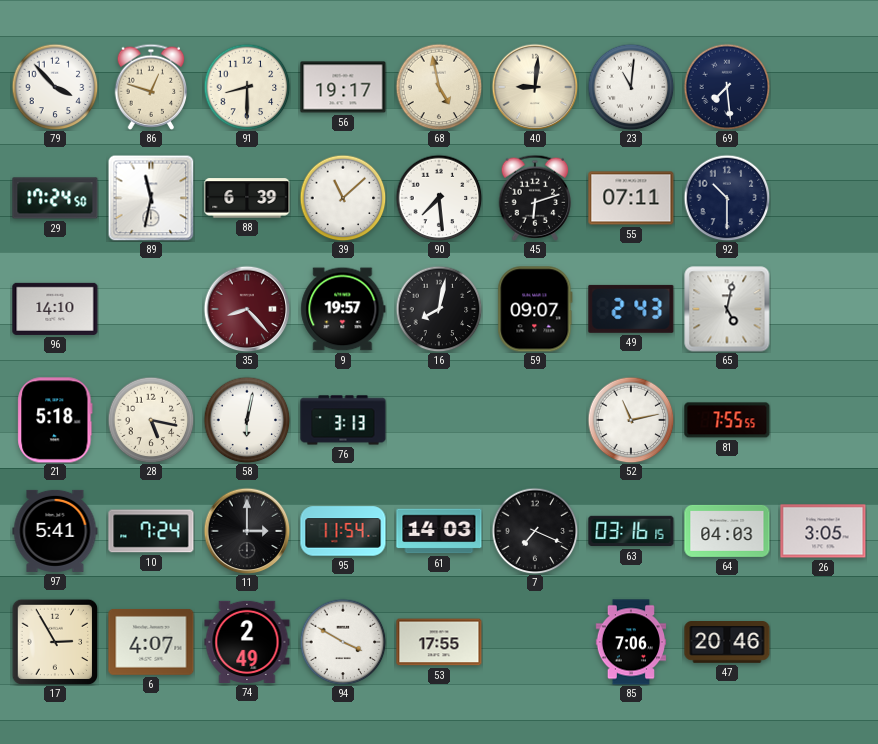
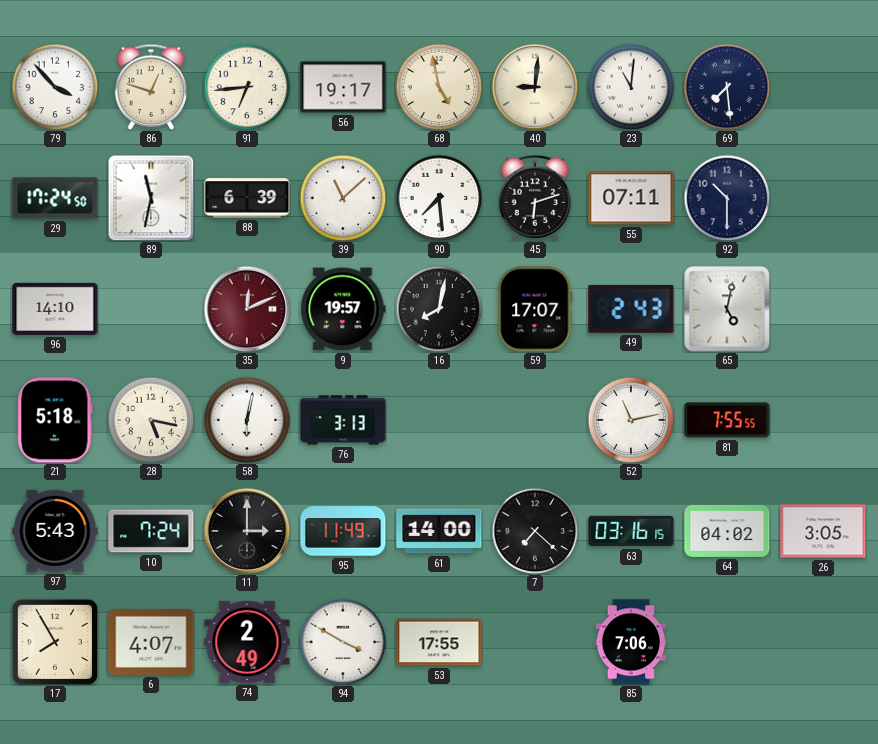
91: 8:30 -> 6:44
35: 8:23 -> 12:11
59: 09:07 -> 17:07
97: 5:41 -> 5:43
95: 11:54 -> 11:49
61: 14:03 -> 14:00
7: 7:19 -> 7:22
64: 04:03 -> 04:02
17: 2:55 -> 7:55
47: 20:46 -> none
